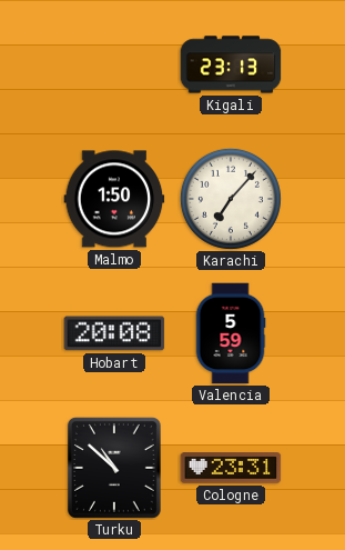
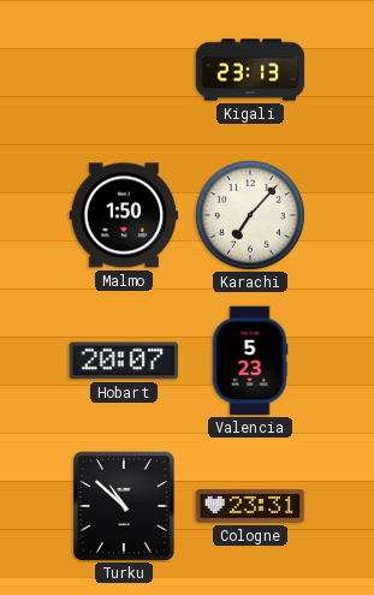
Hobart: 20:08 -> 20:07
Valencia: 5:59 -> 5:23
